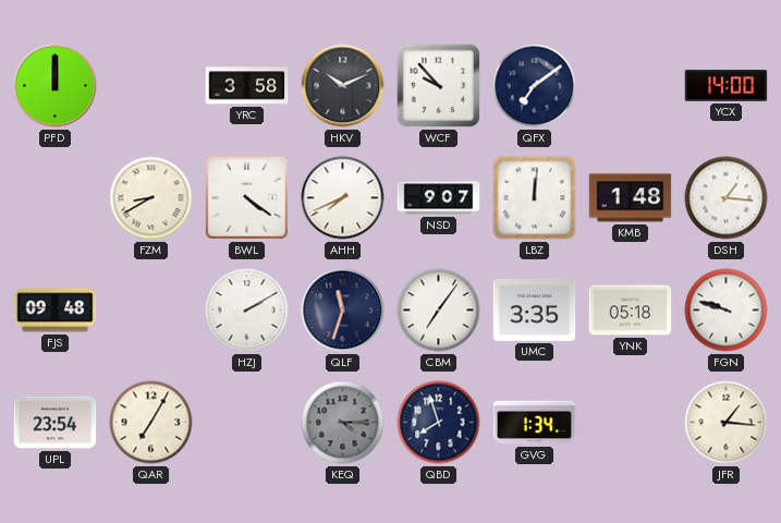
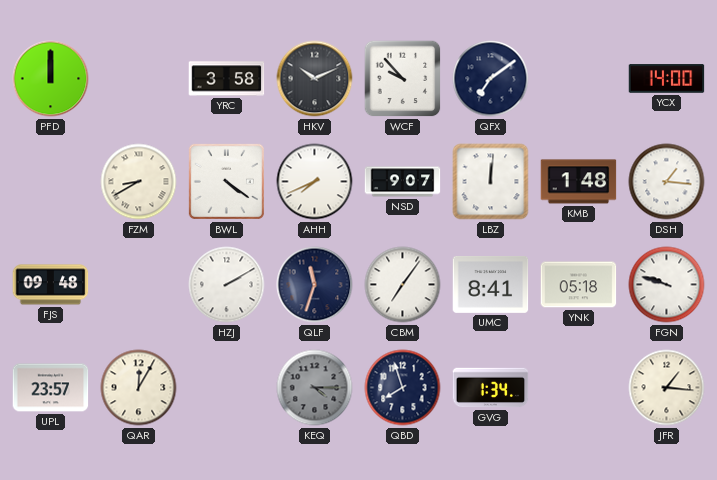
UMC: 3:35 -> 8:41
UPL: 23:54 -> 23:57
QAR: 7:05 -> 12:05
